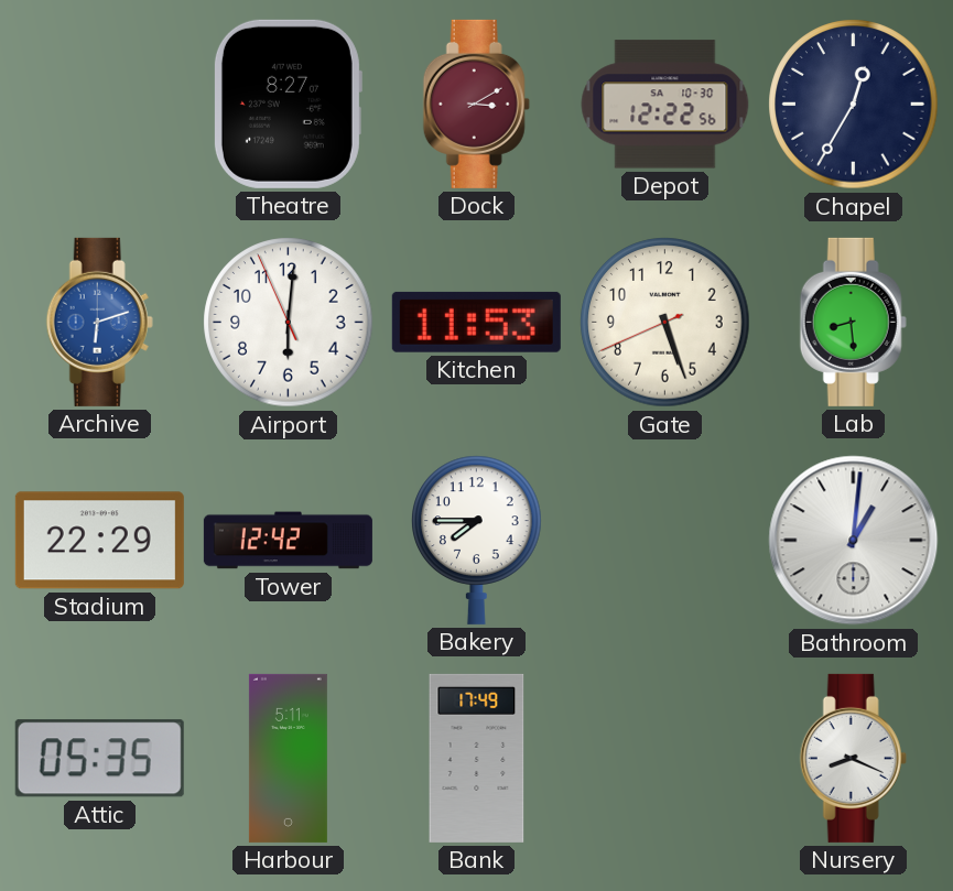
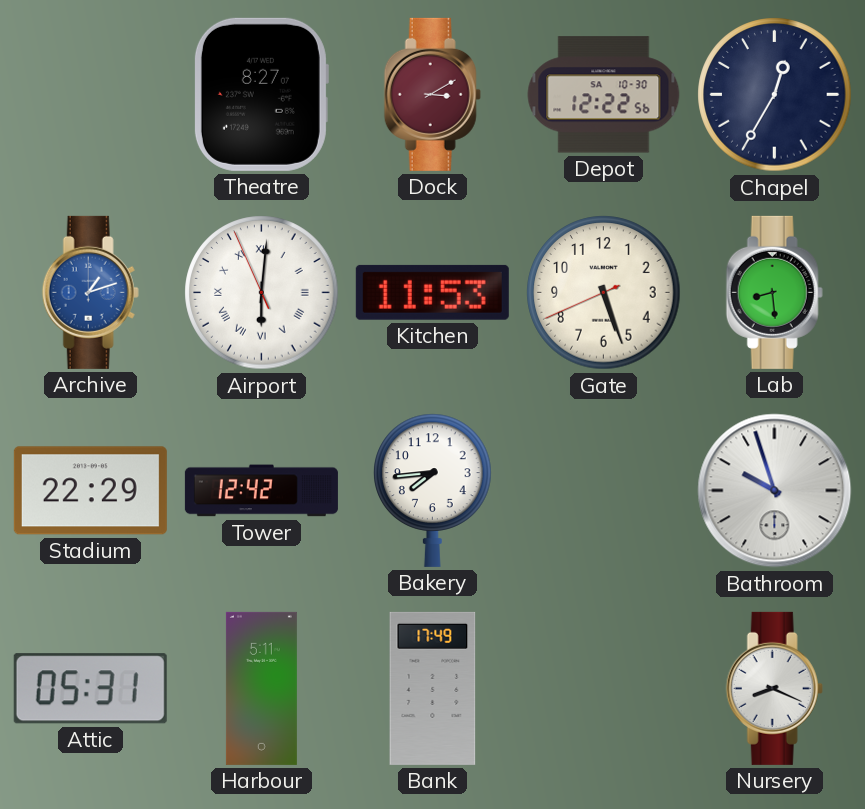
Archive: 6:12 -> 1:12
Airport numerals: Arabic -> Roman
Bakery: 7:45 -> 7:44
Bathroom: 1:01 -> 9:57
Attic: 05:35 -> 05:31
